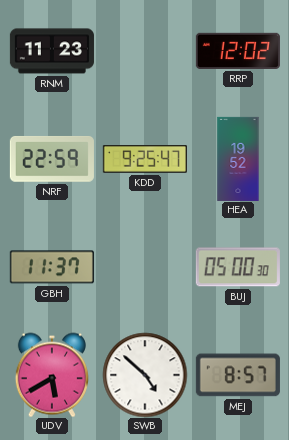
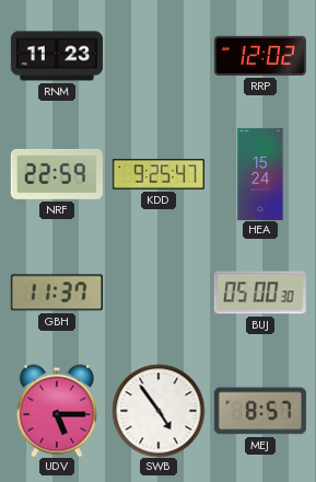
HEA: 19:52 -> 15:24
UDV: 5:40 -> 5:15
SWB: 4:52 -> 4:54
